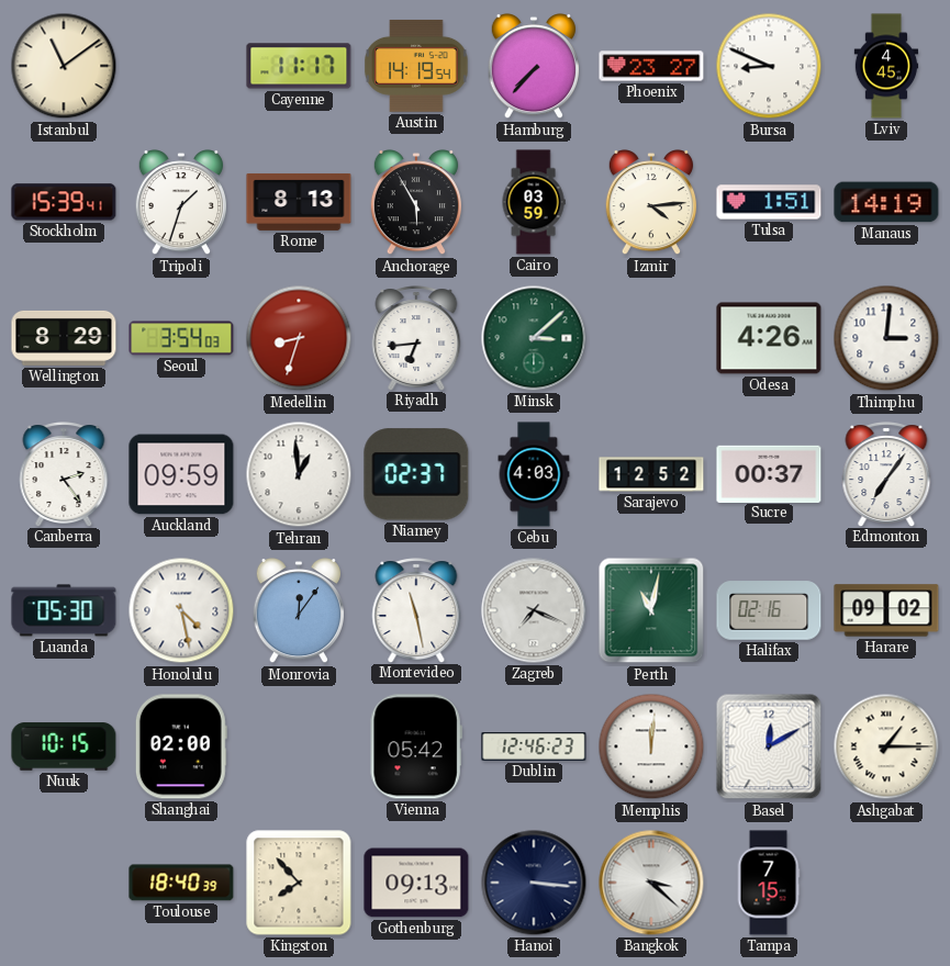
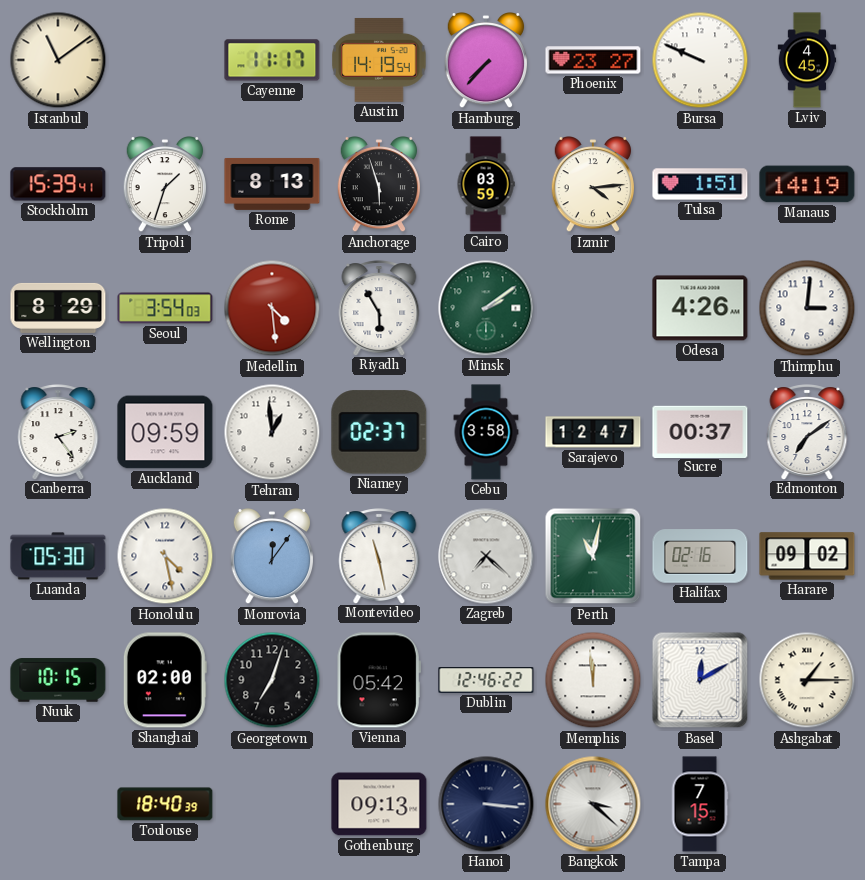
Bursa: 8:49 -> 9:49
Anchorage: 5:55 -> 5:57
Medellin: 8:33 -> 4:29
Riyadh: 6:44 -> 5:55
Minsk: 3:08 -> 2:09
Cebu: 4:03 -> 3:58
Sarajevo: 12:52 -> 12:47
Edmonton: 7:06 -> 7:09
Zagreb: 7:19 -> 7:22
Georgetown: none -> 7:03
Dublin: 12:46:23 -> 12:46:22
Memphis: 12:01 -> 11:59
Kingston: 7:53 -> none
